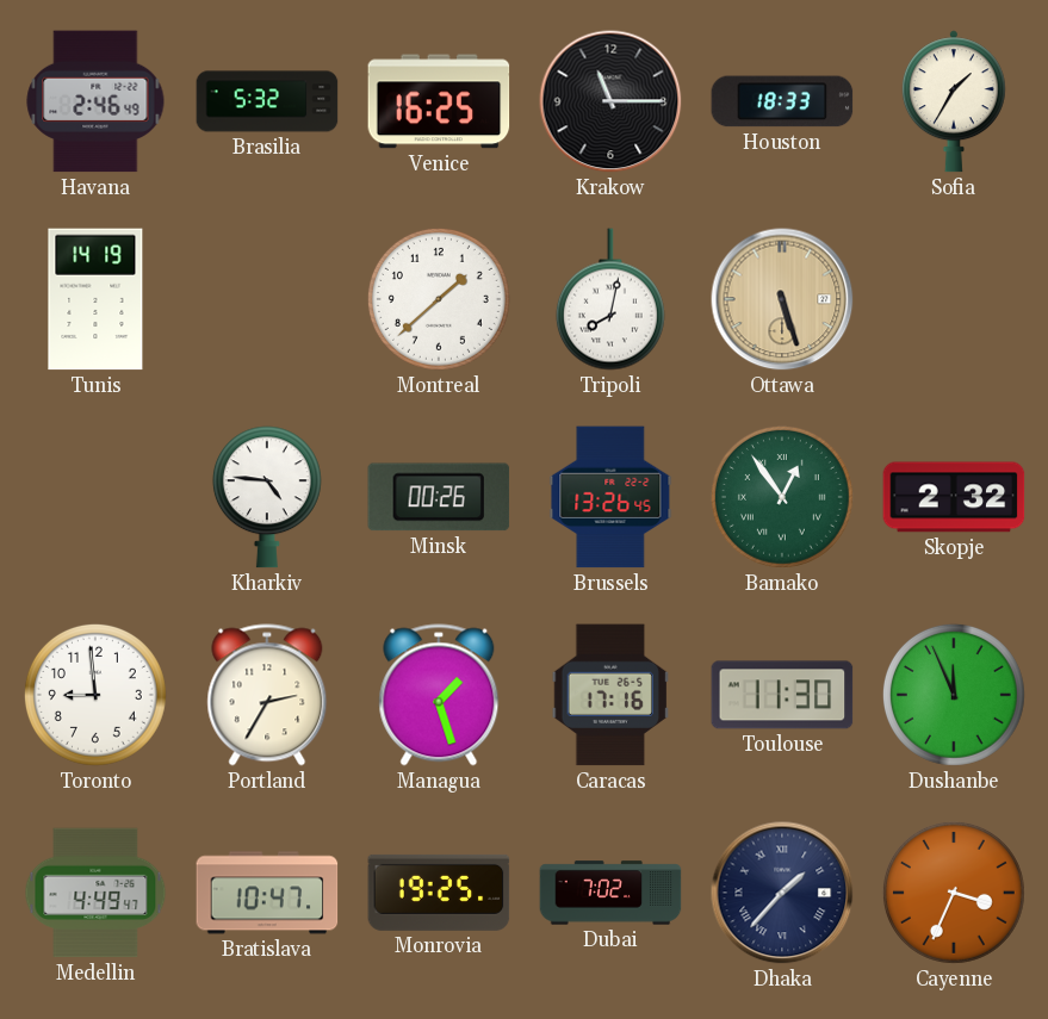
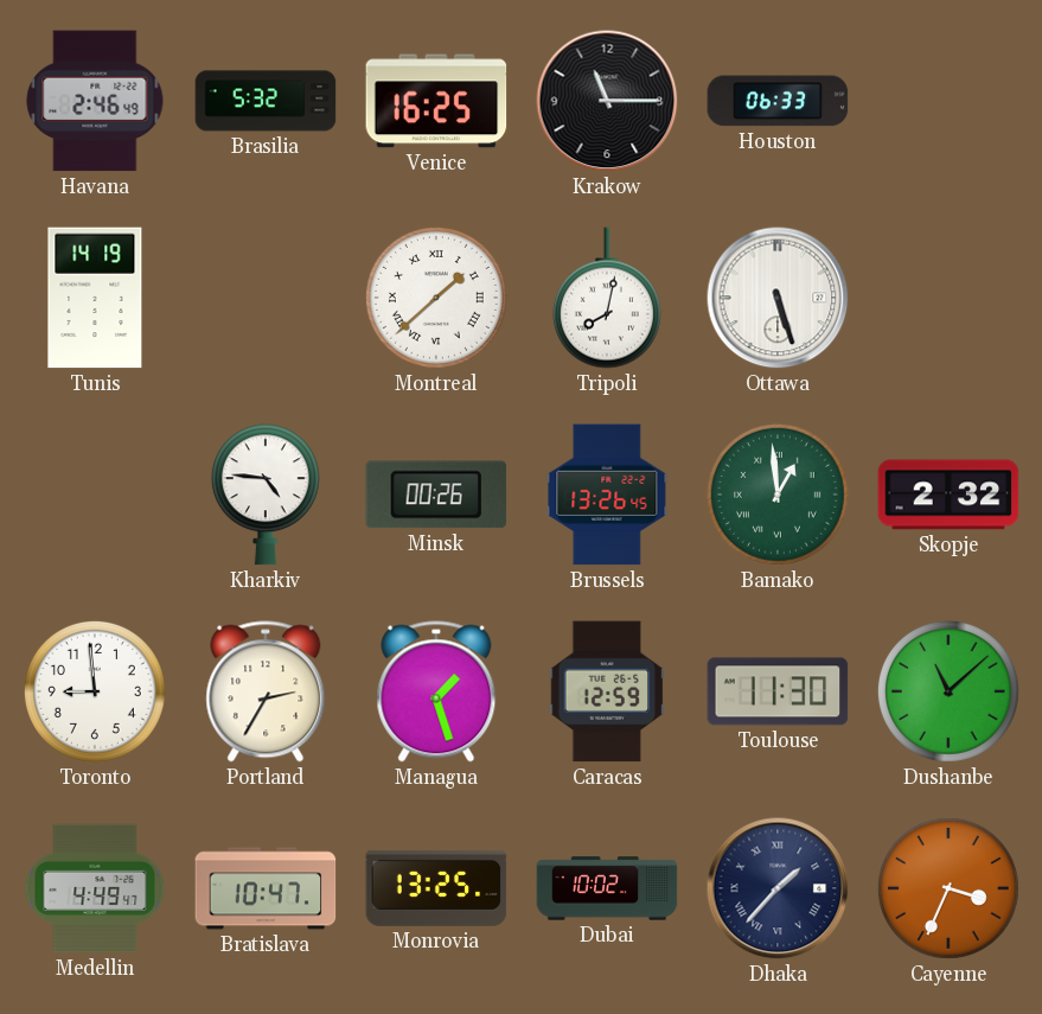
Houston: 18:33 -> 06:33
Sofia: 1:35 -> none
Montreal numerals: Arabic -> Roman
Ottawa dial: champagne -> white
Bamako: 12:54 -> 12:59
Caracas: 17:16 -> 12:59
Dushanbe: 11:56 -> 11:08
Monrovia: 19:25 -> 13:25
Dubai: 7:02 -> 10:02
